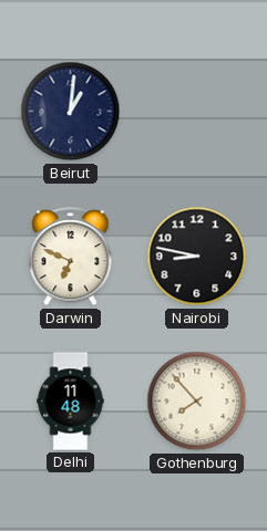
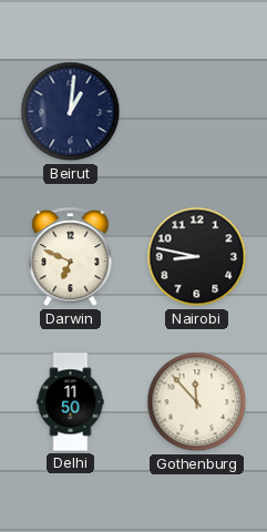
Delhi: 11:48 -> 11:50
Gothenburg: 7:53 -> 11:53
